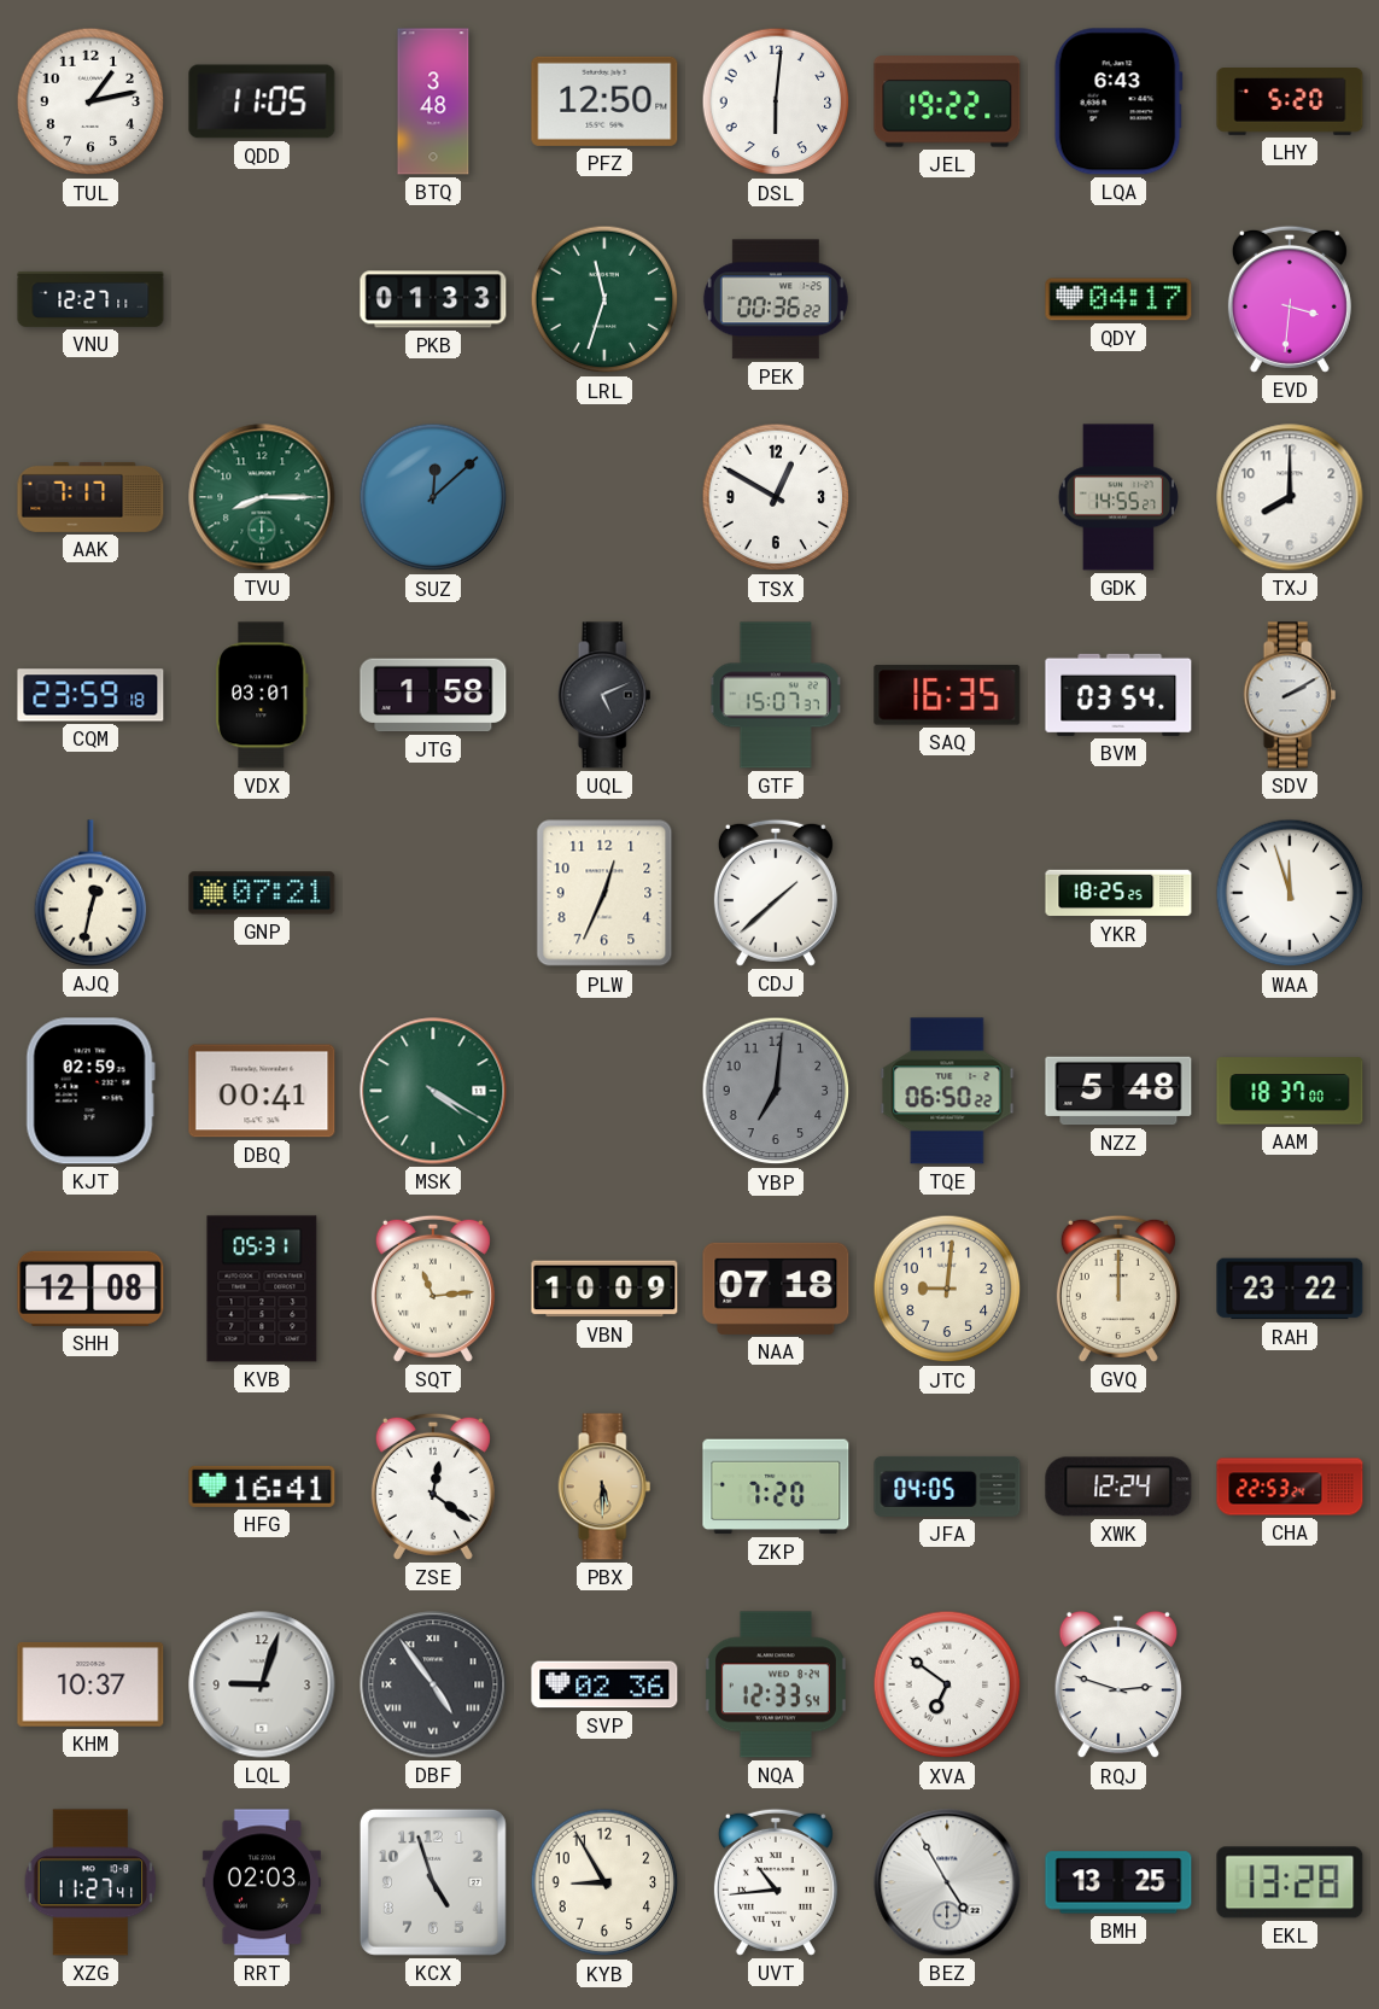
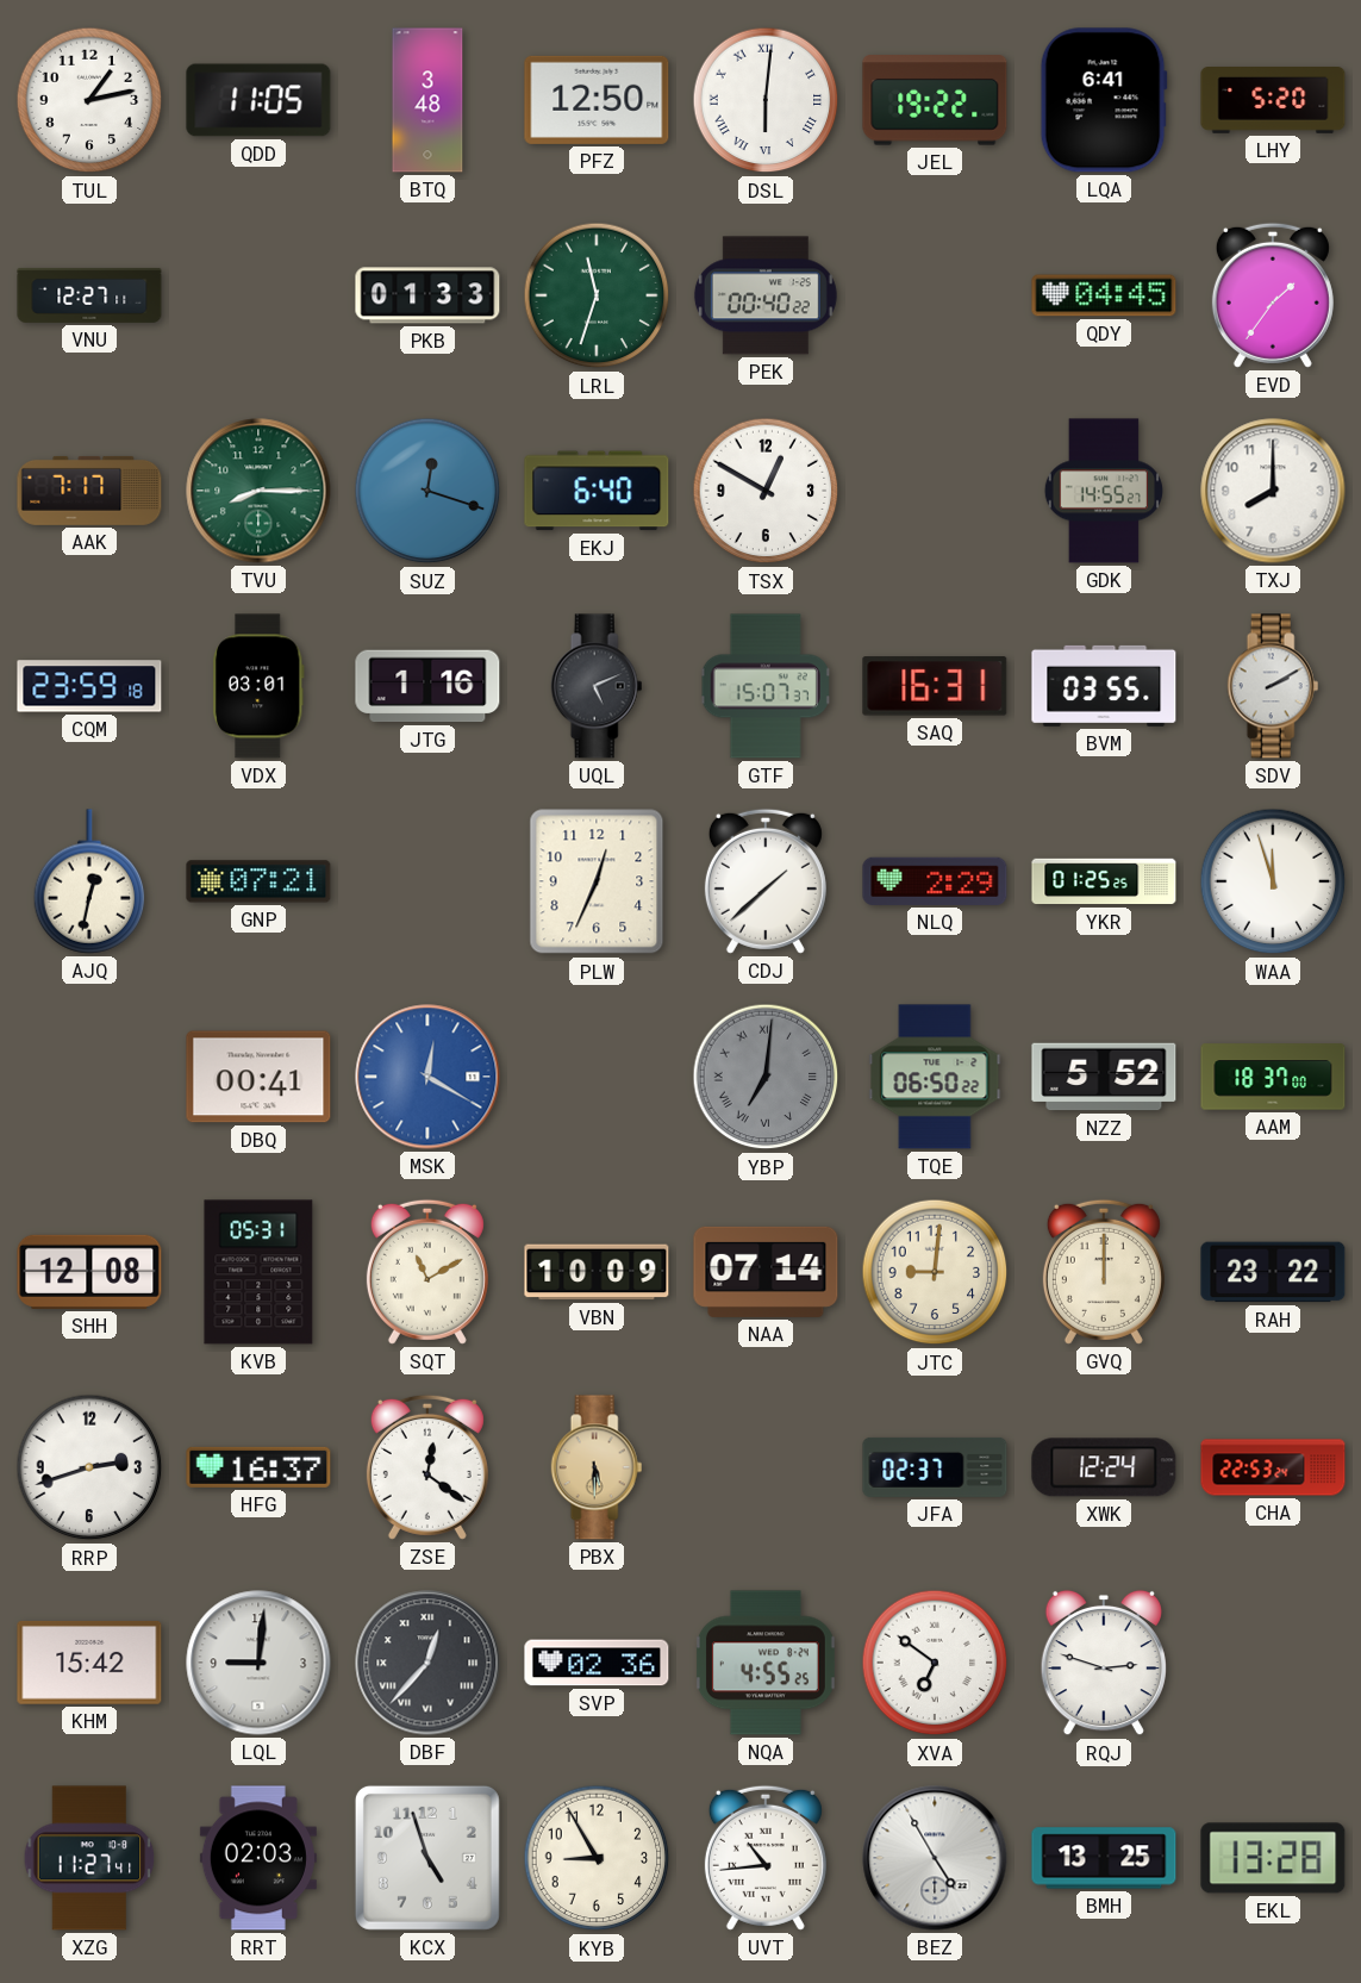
DSL numerals: Arabic -> Roman
LQA: 6:43 -> 6:41
PEK: 00:36 -> 00:40
QDY: 04:17 -> 04:45
EVD: 3:31 -> 1:36
SUZ: 12:08 -> 12:18
EKJ: none -> 6:40
JTG: 1:58 -> 1:16
SAQ: 16:35 -> 16:31
BVM: 03:54 -> 03:55
NLQ: none -> 2:29
YKR: 18:25 -> 01:25
KJT: 02:59 -> none
MSK: 4:20 -> 12:20
MSK dial: green -> blue
YBP numerals: Arabic -> Roman
NZZ: 5:48 -> 5:52
SQT: 11:14 -> 11:10
NAA: 07:18 -> 07:14
RRP: none -> 2:42
HFG: 16:41 -> 16:37
ZKP: 7:20 -> none
JFA: 04:05 -> 02:37
KHM: 10:37 -> 15:42
LQL: 9:03 -> 9:01
DBF: 4:54 -> 12:37
NQA: 12:33 -> 4:55
